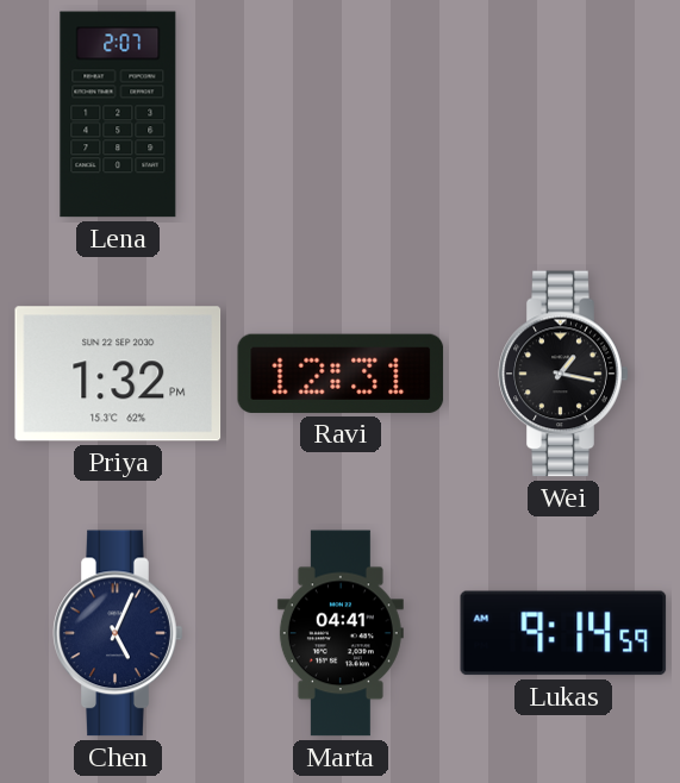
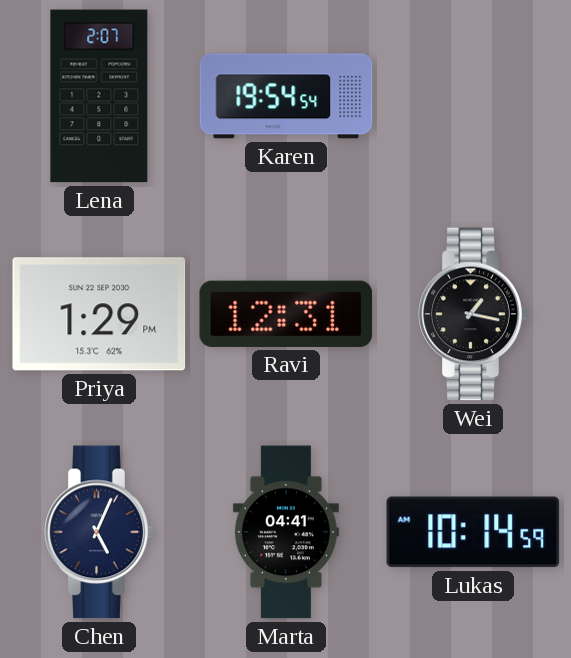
Karen: none -> 19:54
Priya: 1:32 -> 1:29
Lukas: 9:14 -> 10:14
